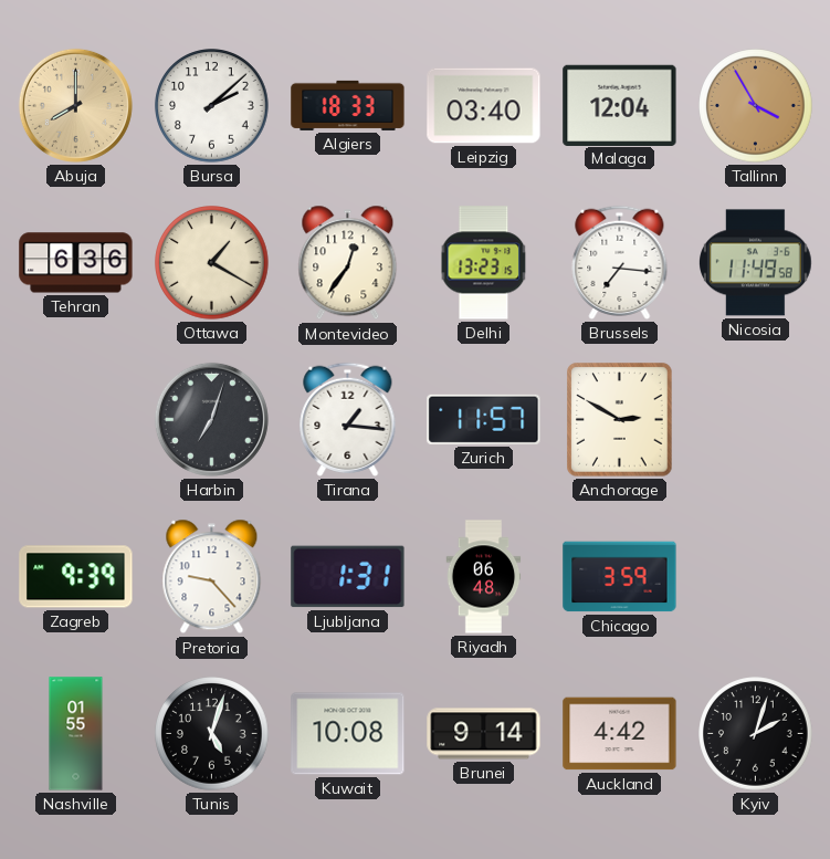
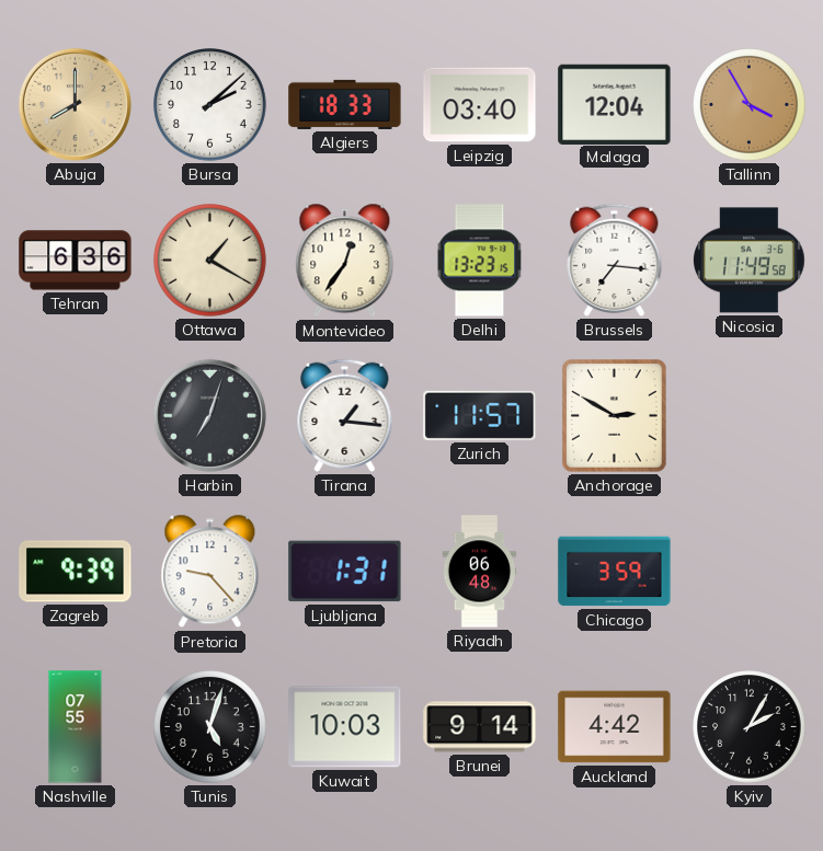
Nashville: 01:55 -> 07:55
Kuwait: 10:08 -> 10:03
Kyiv: 2:03 -> 2:05
